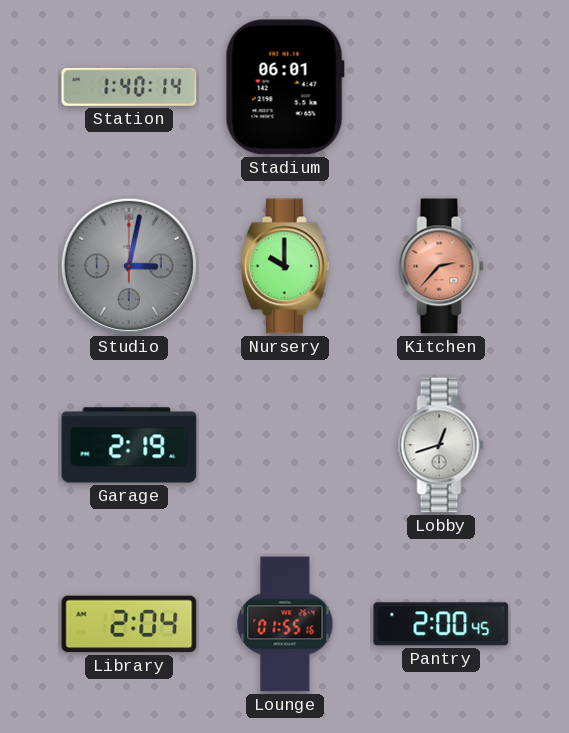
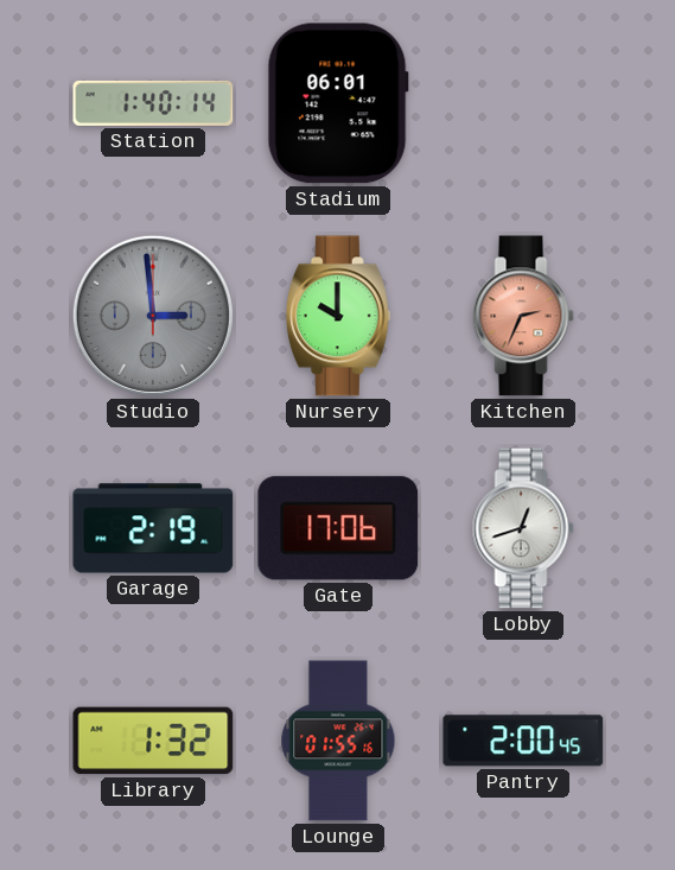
Studio: 3:02 -> 2:59
Kitchen: 2:37 -> 2:34
Gate: none -> 17:06
Library: 2:04 -> 1:32
